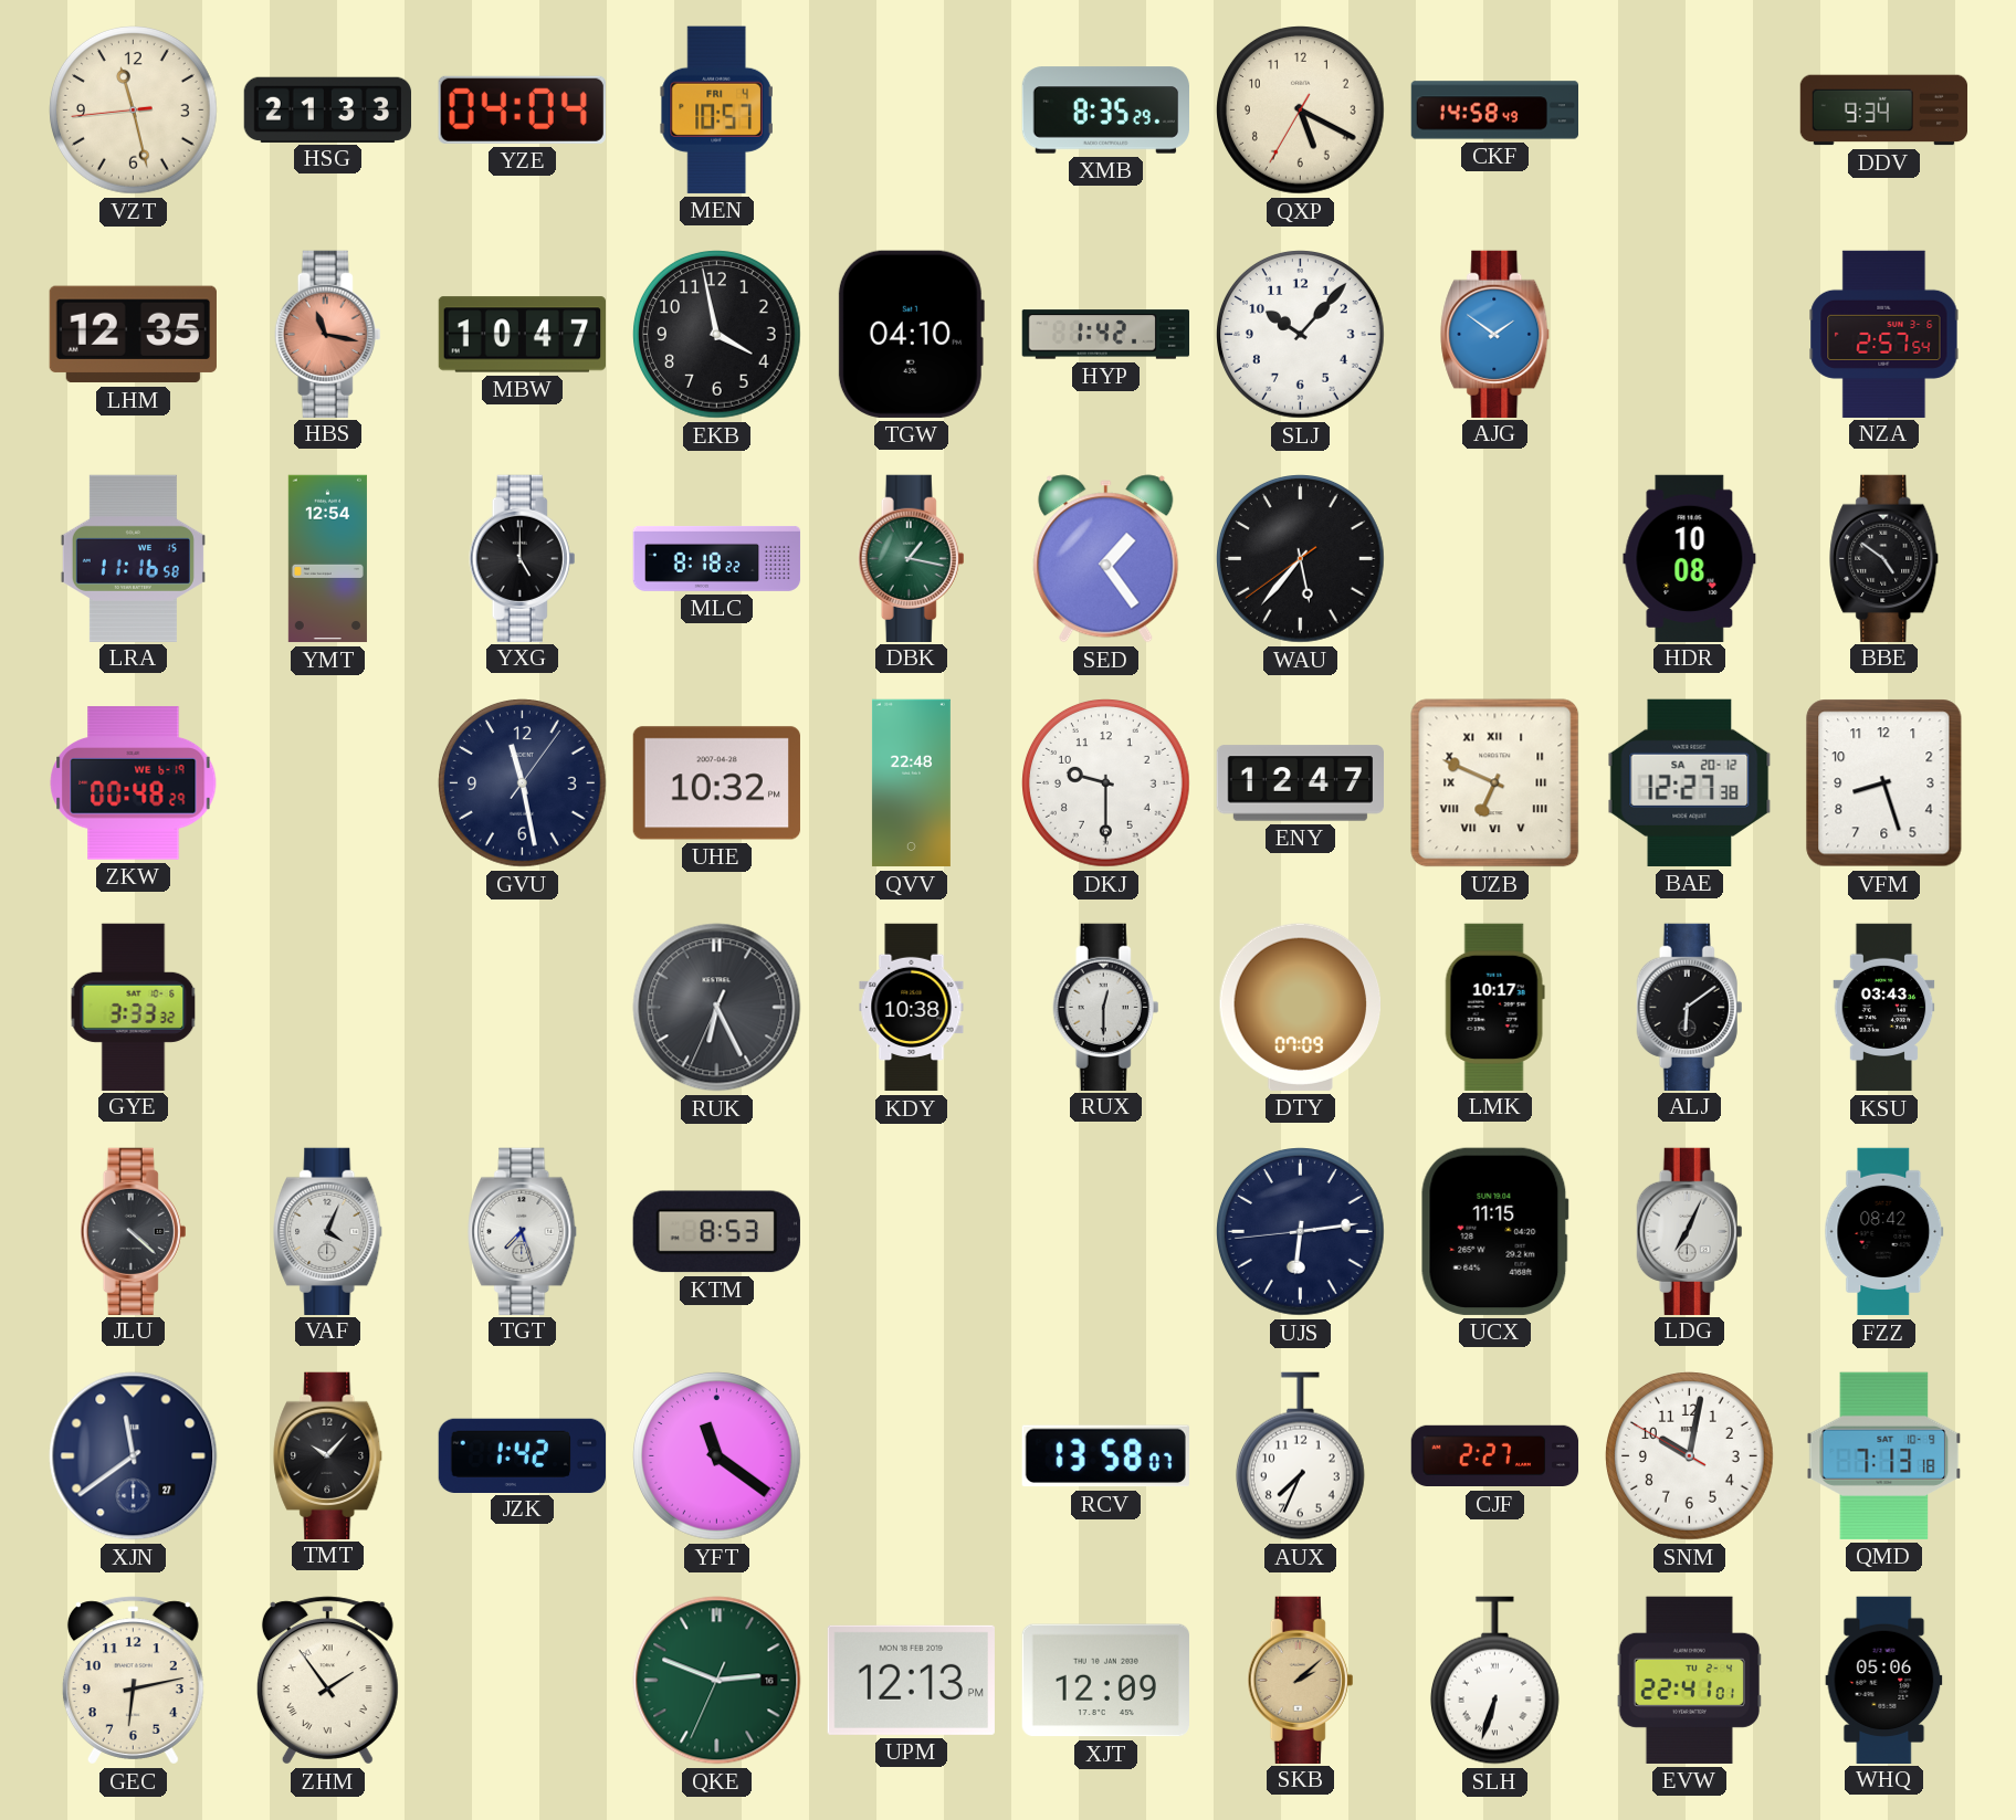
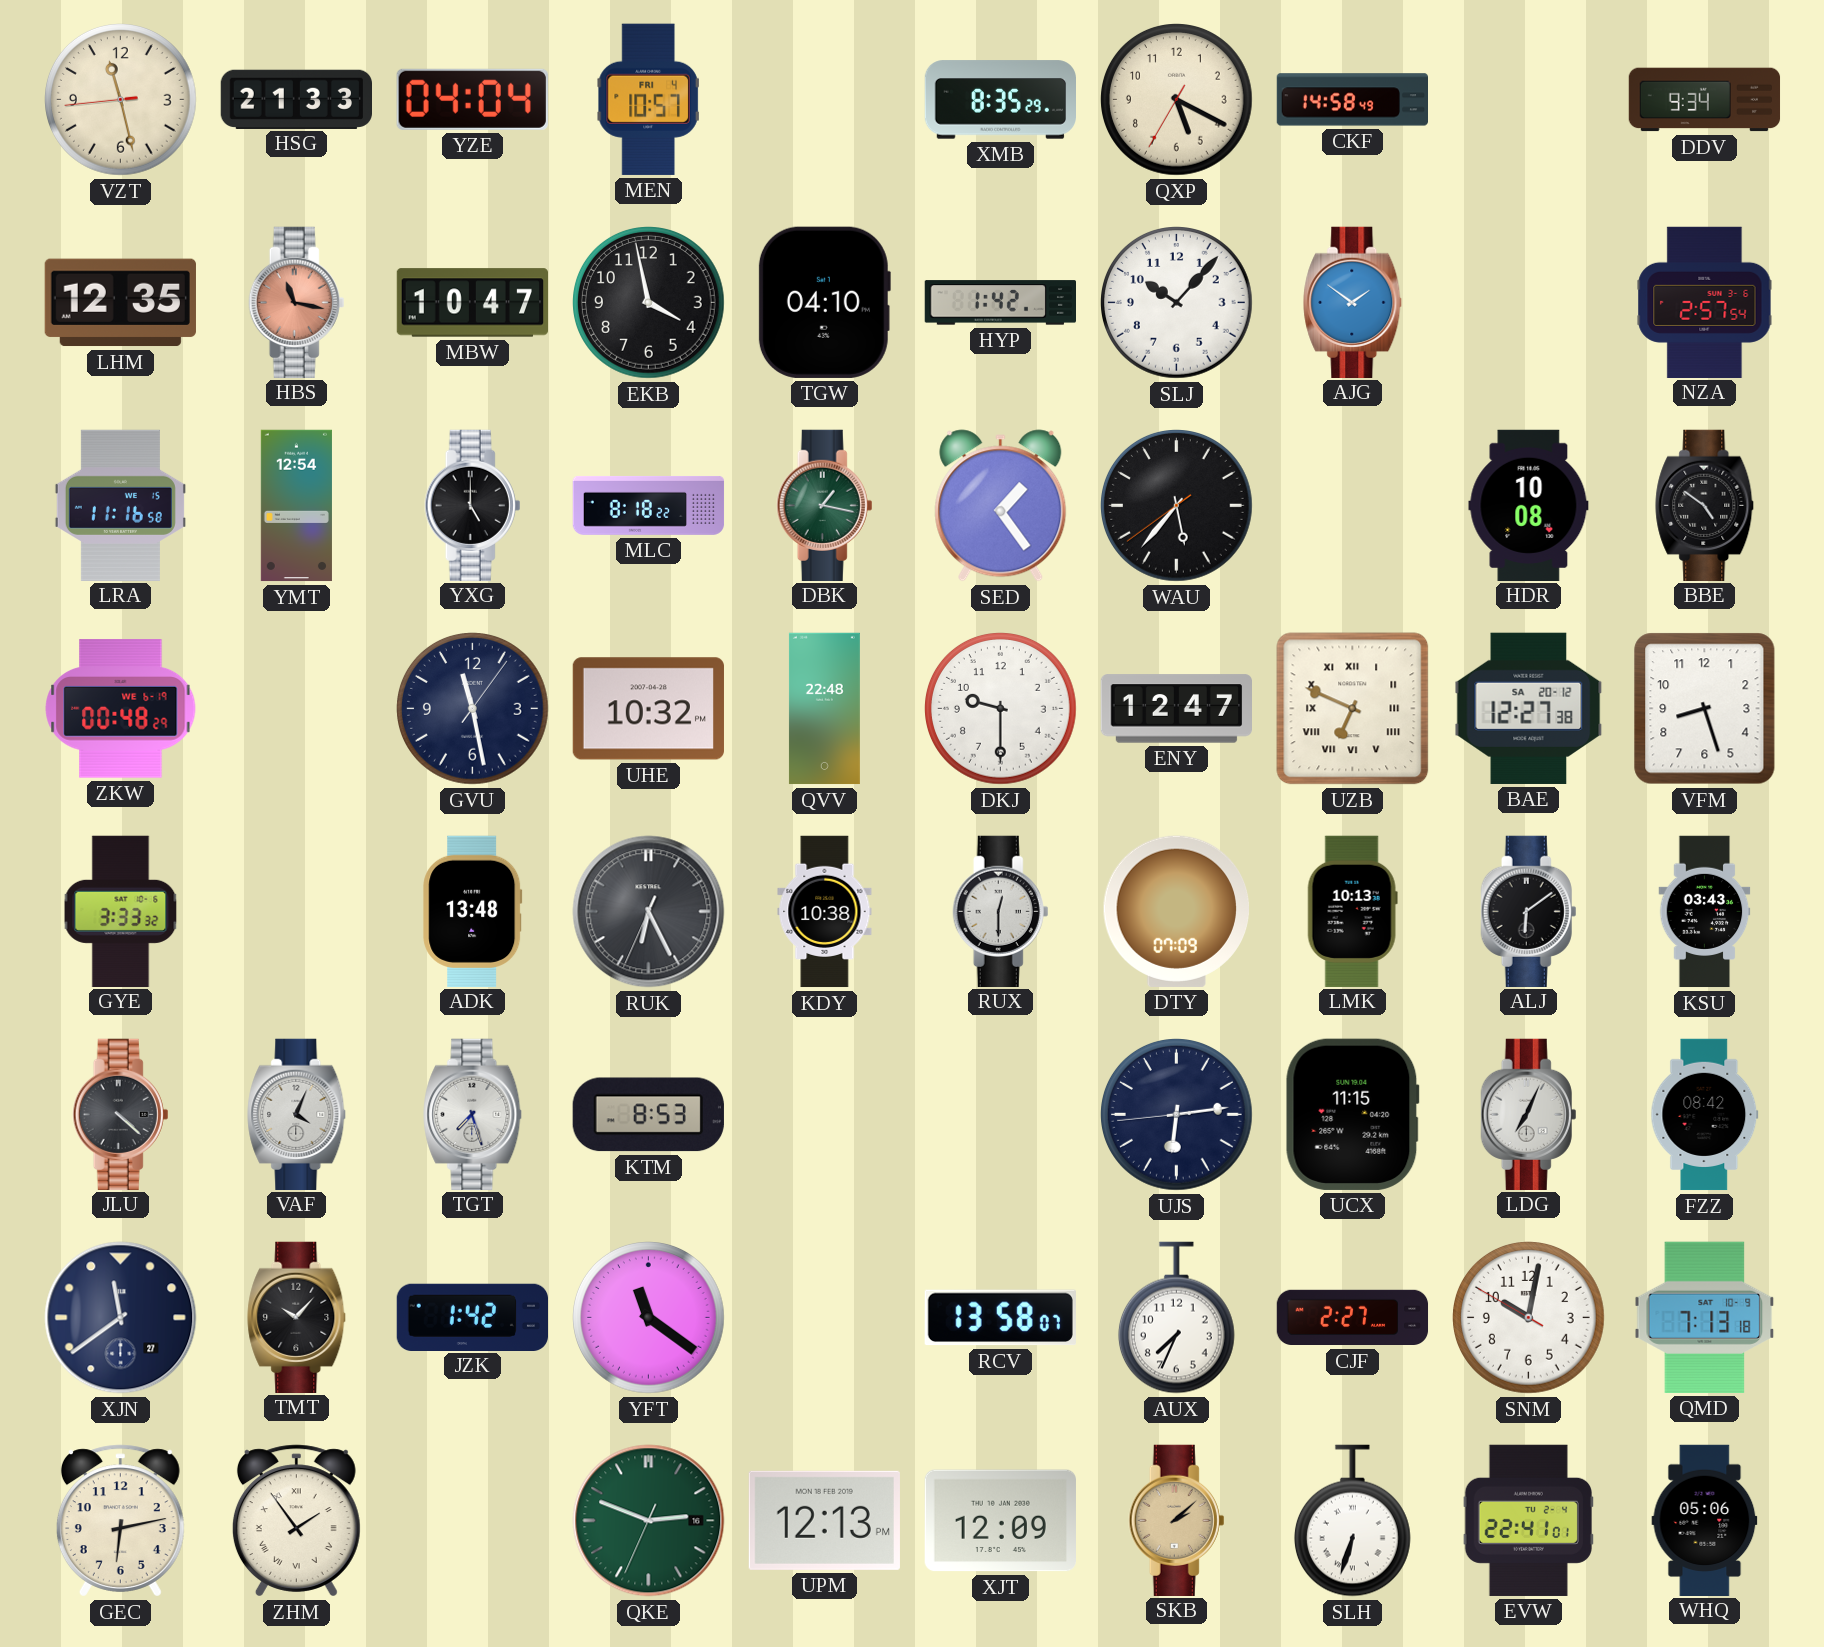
ADK: none -> 13:48
LMK: 10:17 -> 10:13
